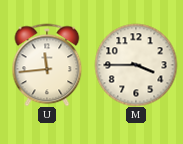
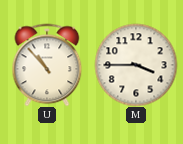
U: 11:44 -> 10:53
